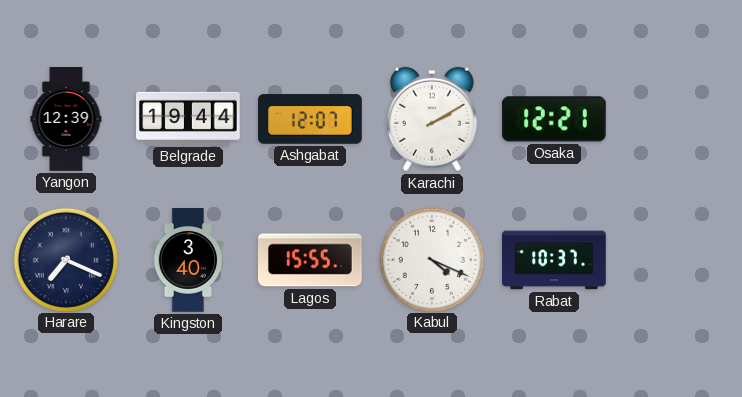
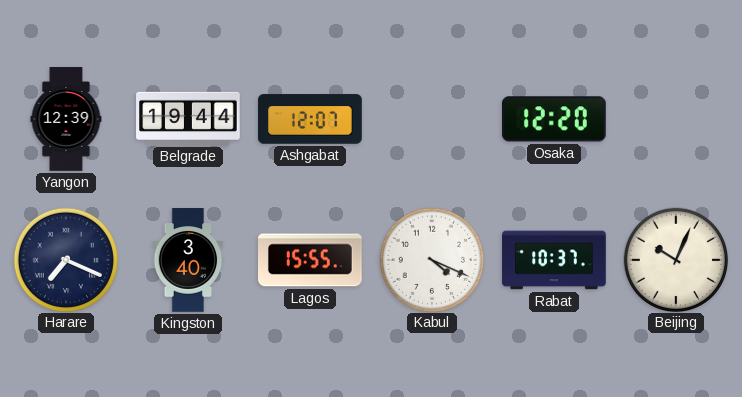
Karachi: 2:10 -> none
Osaka: 12:21 -> 12:20
Beijing: none -> 10:04
